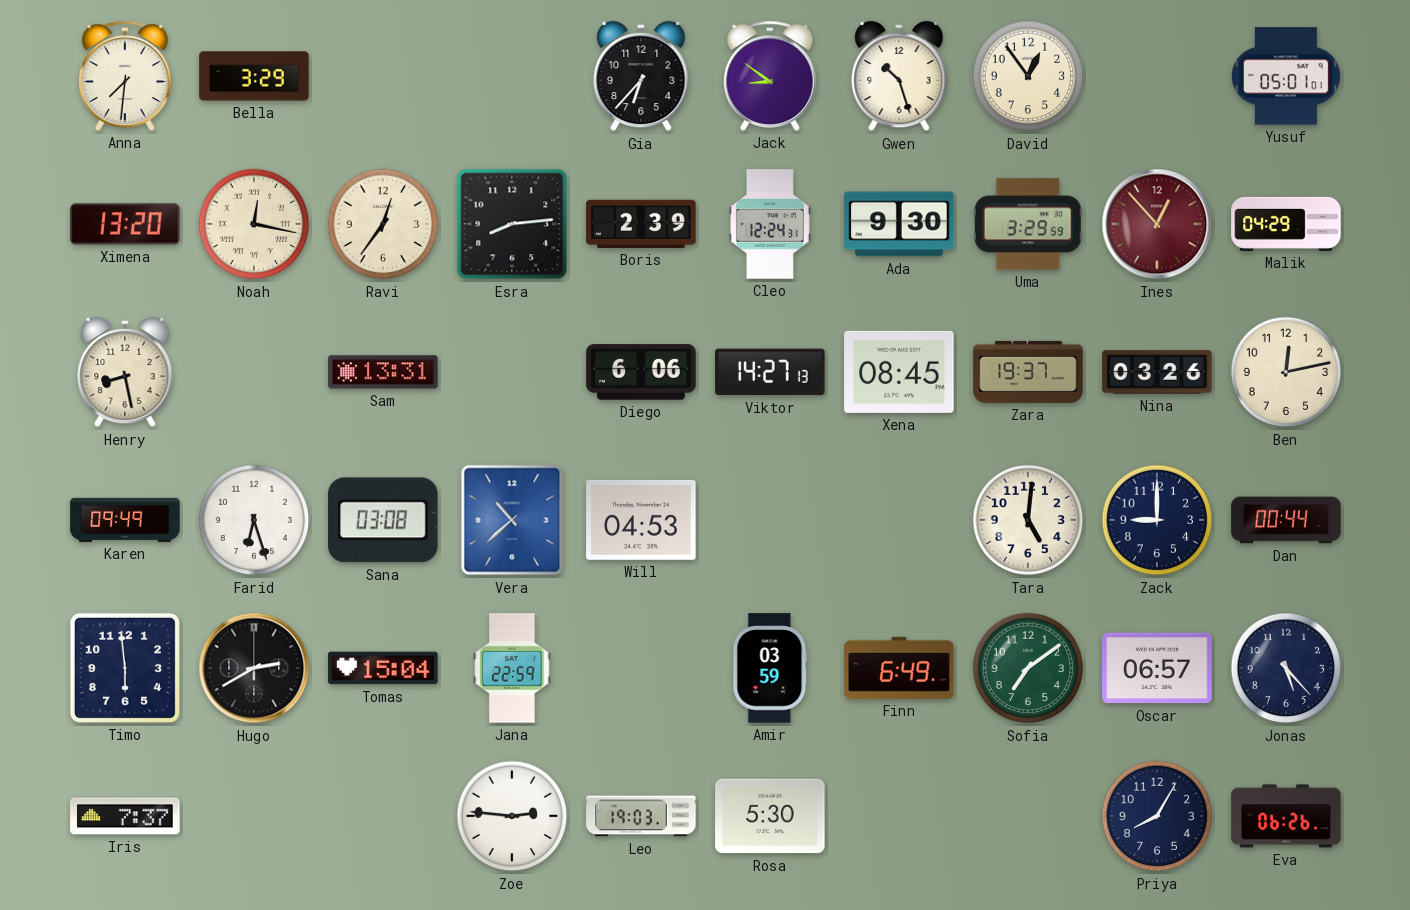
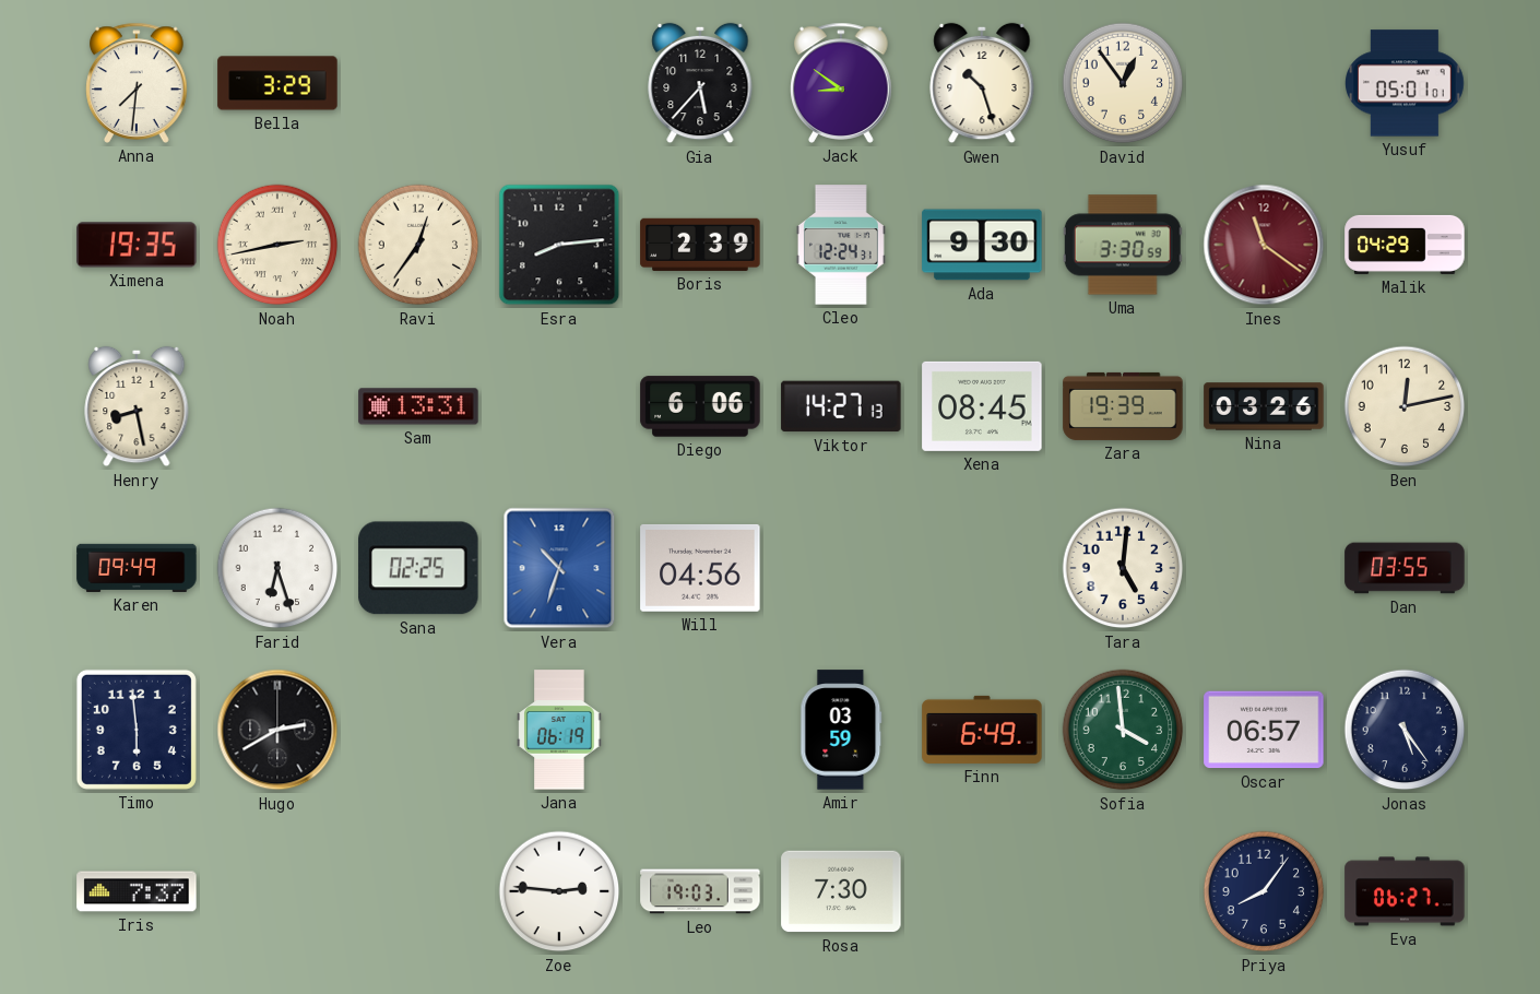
Gia: 6:37 -> 5:37
Ximena: 13:20 -> 19:35
Noah: 12:17 -> 2:43
Uma: 3:29 -> 3:30
Ines: 12:53 -> 11:21
Zara: 19:37 -> 19:39
Sana: 03:08 -> 02:25
Vera: 10:38 -> 10:33
Will: 04:53 -> 04:56
Zack: 9:00 -> none
Dan: 00:44 -> 03:55
Tomas: 15:04 -> none
Jana: 22:59 -> 06:19
Sofia: 7:09 -> 3:59
Jonas: 5:23 -> 5:24
Rosa: 5:30 -> 7:30
Priya: 8:05 -> 8:06
Eva: 06:26 -> 06:27
